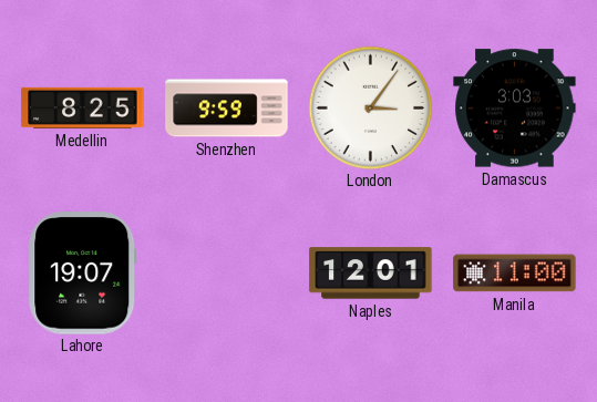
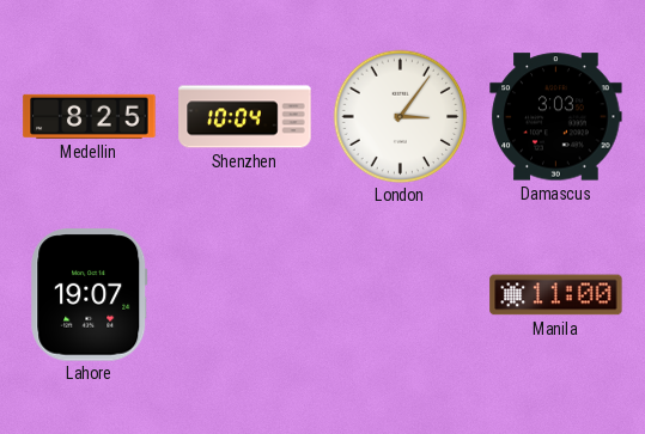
Shenzhen: 9:59 -> 10:04
Naples: 12:01 -> none
